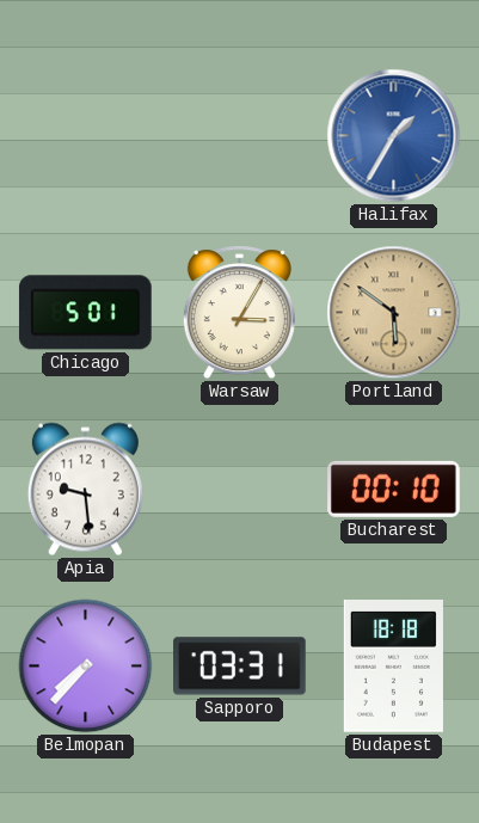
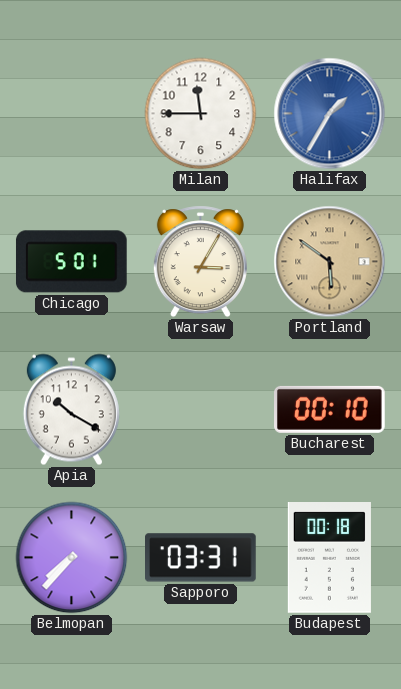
Milan: none -> 11:45
Apia: 9:29 -> 10:20
Budapest: 18:18 -> 00:18
